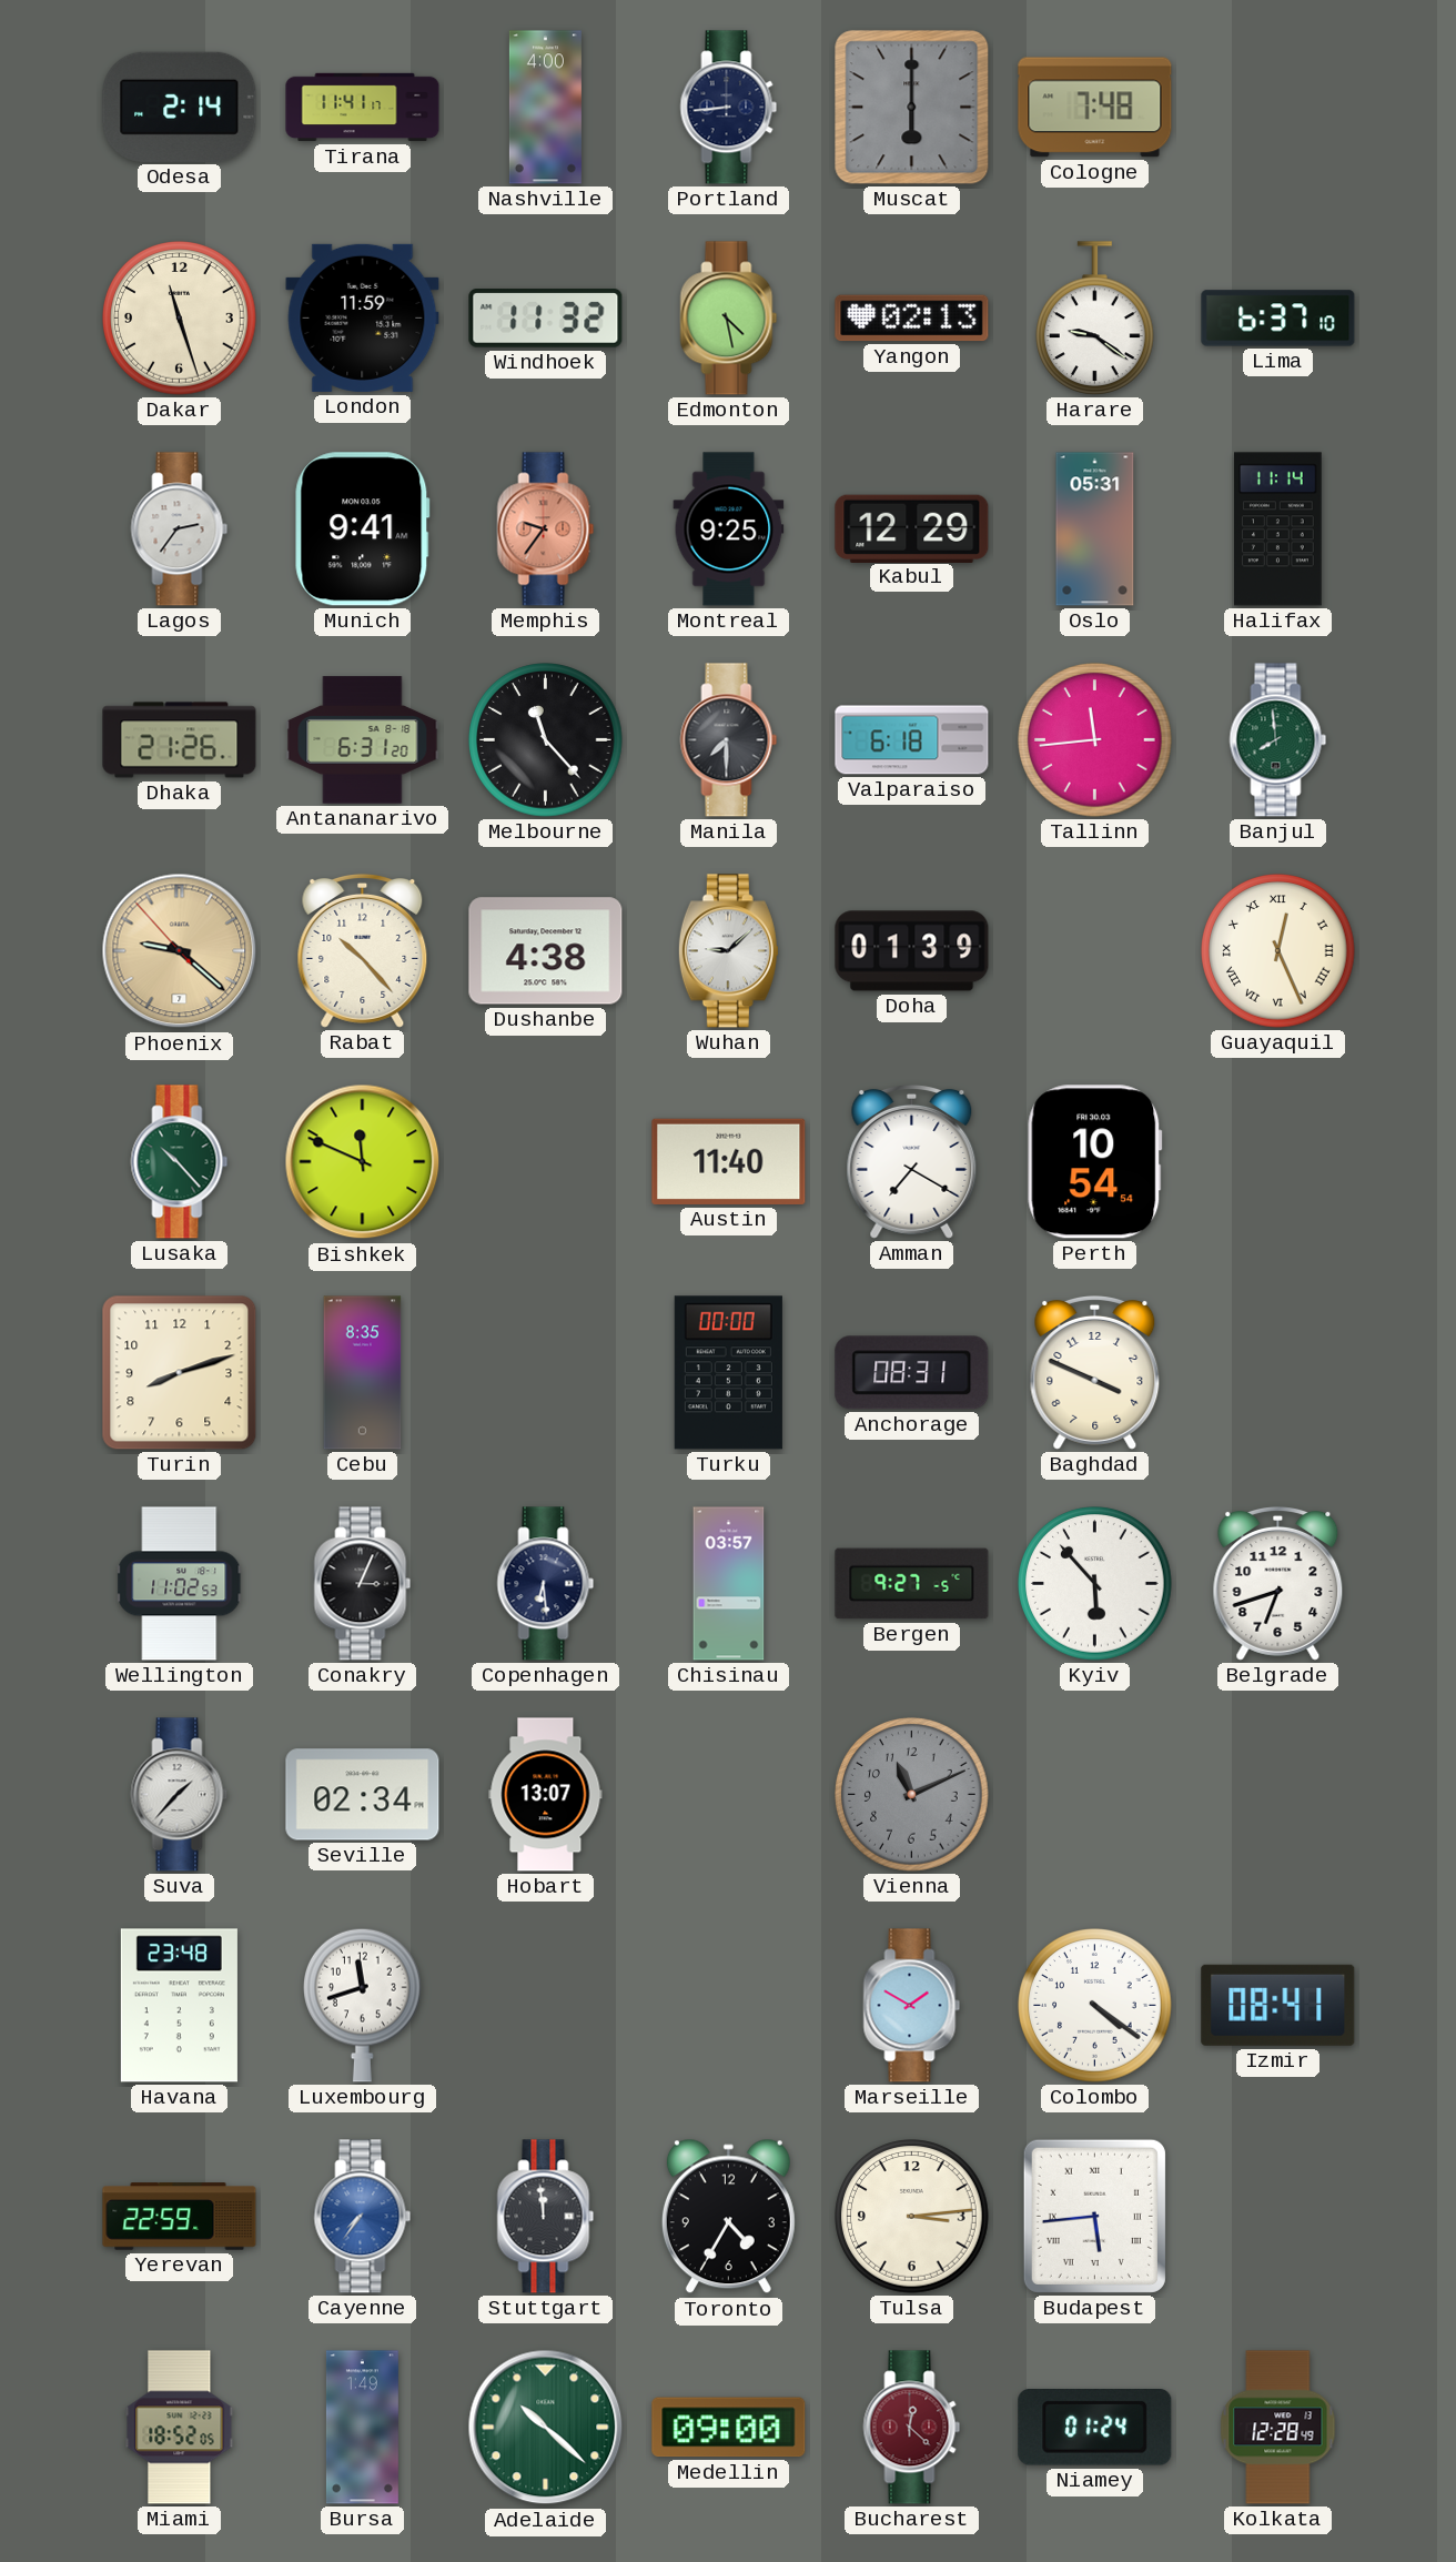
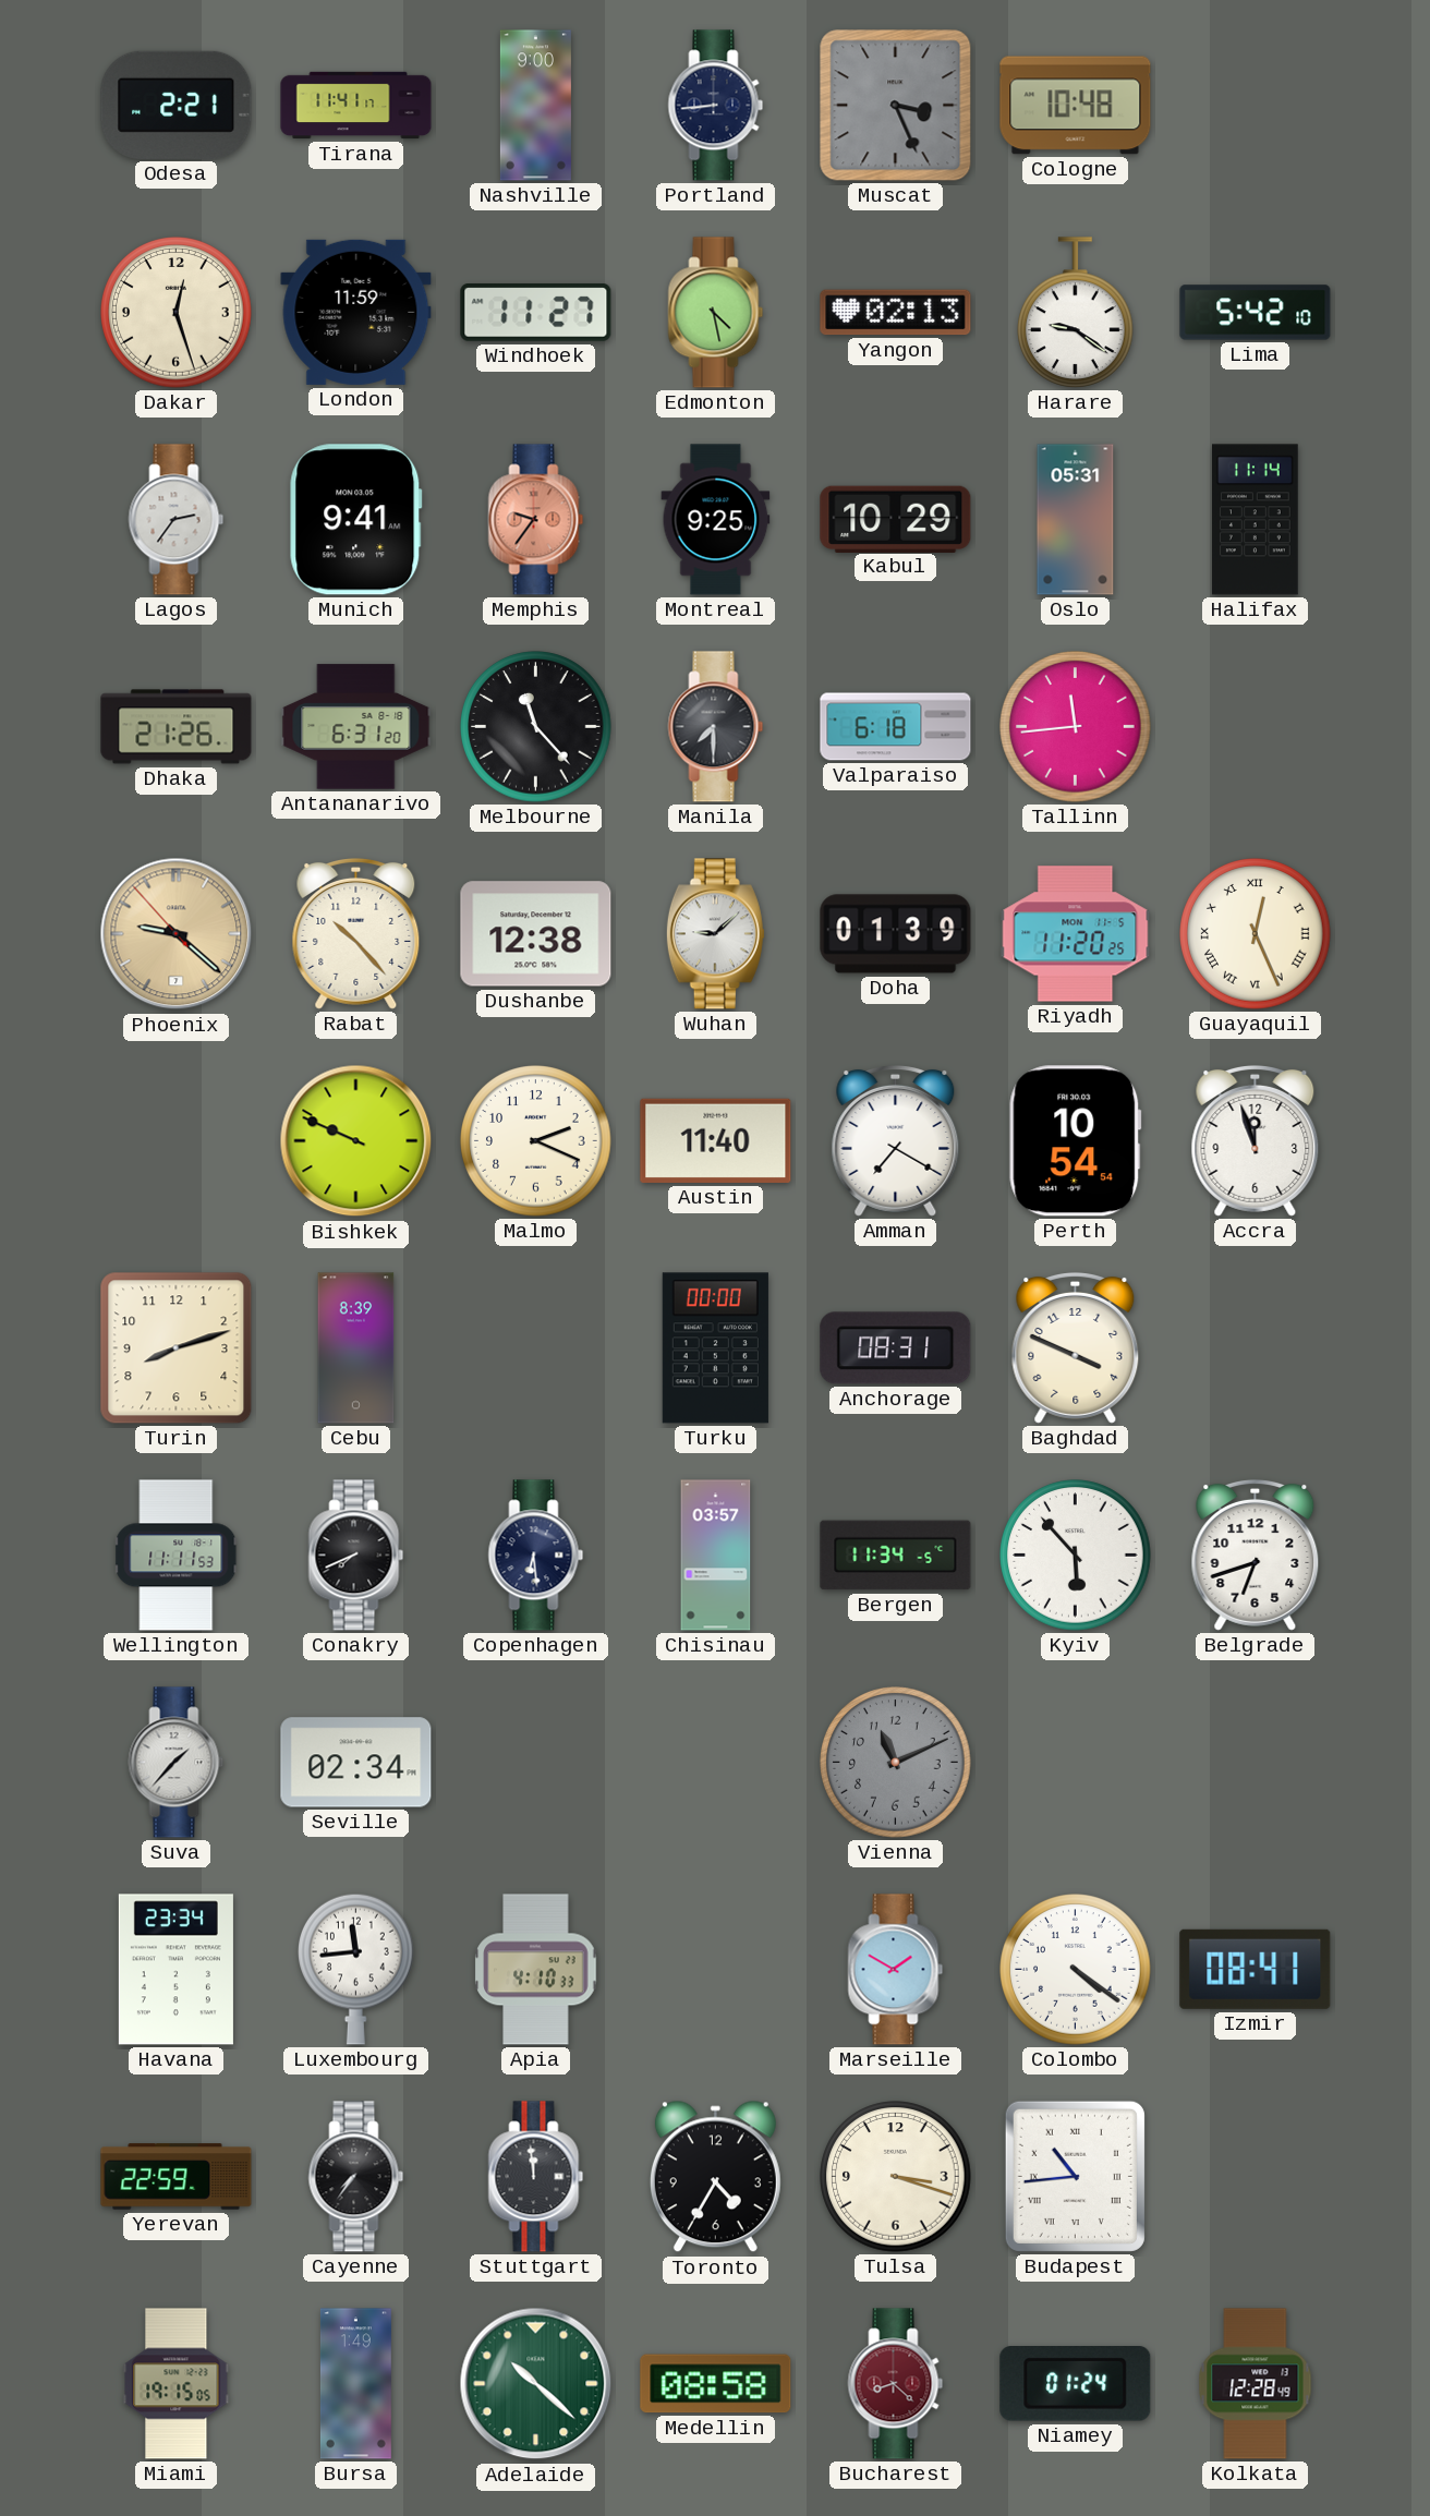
Odesa: 2:14 -> 2:21
Nashville: 4:00 -> 9:00
Muscat: 6:00 -> 3:26
Cologne: 7:48 -> 10:48
Dakar: 11:27 -> 12:27
Windhoek: 11:32 -> 11:27
Lima: 6:37 -> 5:42
Kabul: 12:29 -> 10:29
Banjul: 7:59 -> none
Dushanbe: 4:38 -> 12:38
Riyadh: none -> 11:20
Lusaka: 10:23 -> none
Bishkek: 11:49 -> 9:49
Malmo: none -> 2:19
Accra: none -> 11:57
Cebu: 8:35 -> 8:39
Wellington: 11:02 -> 11:11
Conakry: 3:04 -> 7:41
Bergen: 9:27 -> 11:34
Hobart: 13:07 -> none
Havana: 23:48 -> 23:34
Luxembourg: 11:42 -> 11:44
Apia: none -> 4:10
Cayenne dial: blue -> black
Tulsa: 3:14 -> 3:18
Budapest: 5:44 -> 10:44
Miami: 18:52 -> 19:15
Medellin: 09:00 -> 08:58
Bucharest: 12:22 -> 8:22
